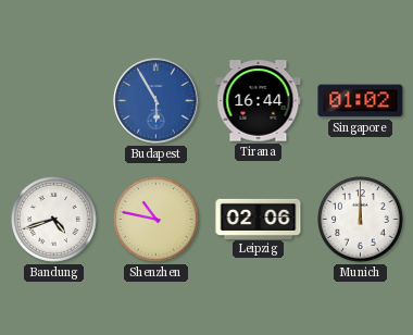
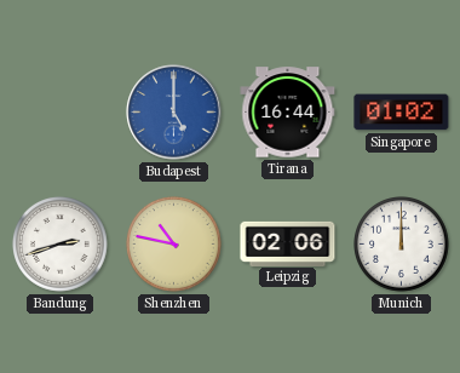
Budapest: 5:55 -> 5:00
Bandung: 4:42 -> 2:42
